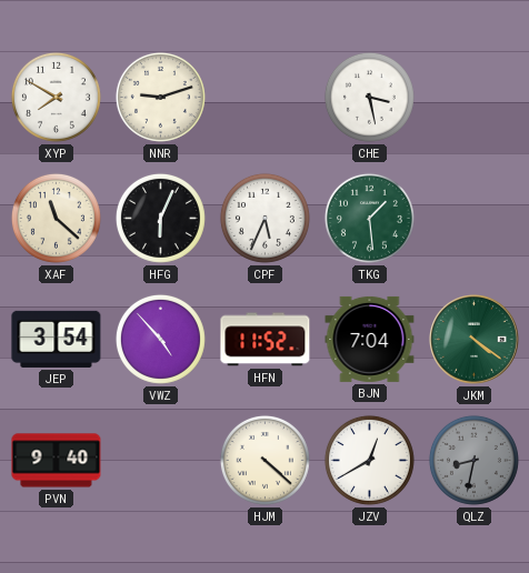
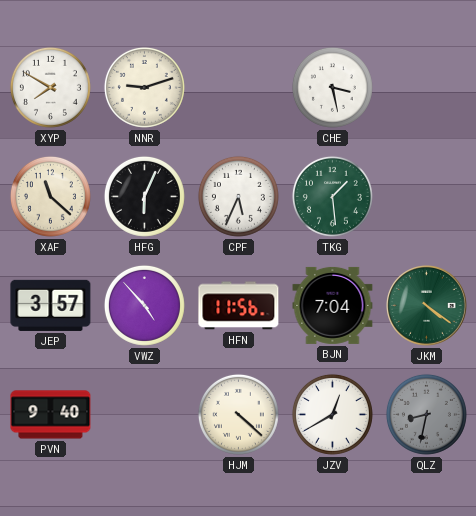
JEP: 3:54 -> 3:57
HFN: 11:52 -> 11:56
